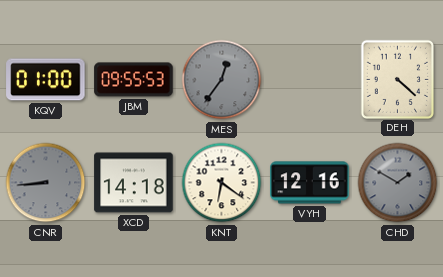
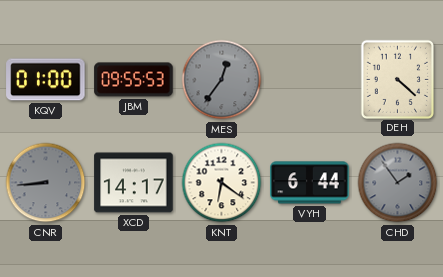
XCD: 14:18 -> 14:17
VYH: 12:16 -> 6:44
CHD: 1:50 -> 1:54
